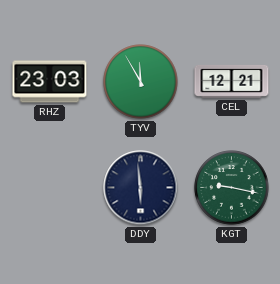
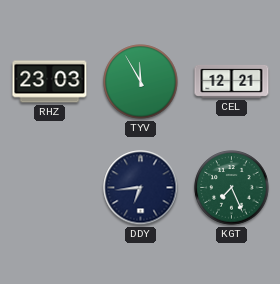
DDY: 5:59 -> 6:44
KGT: 9:17 -> 7:26
